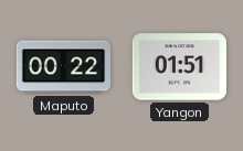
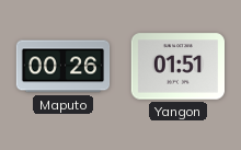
Maputo: 00:22 -> 00:26
